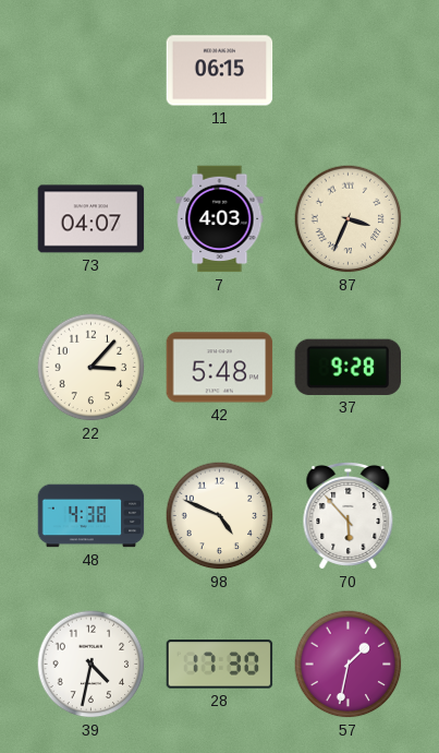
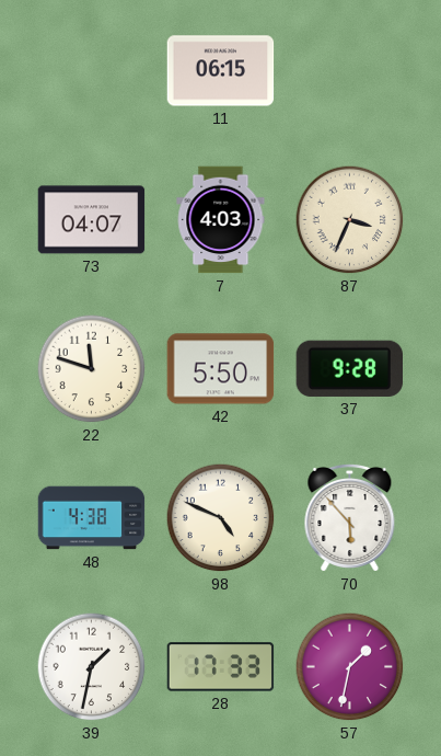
22: 3:07 -> 11:48
42: 5:48 -> 5:50
39: 4:32 -> 1:32
28: 17:30 -> 17:33
